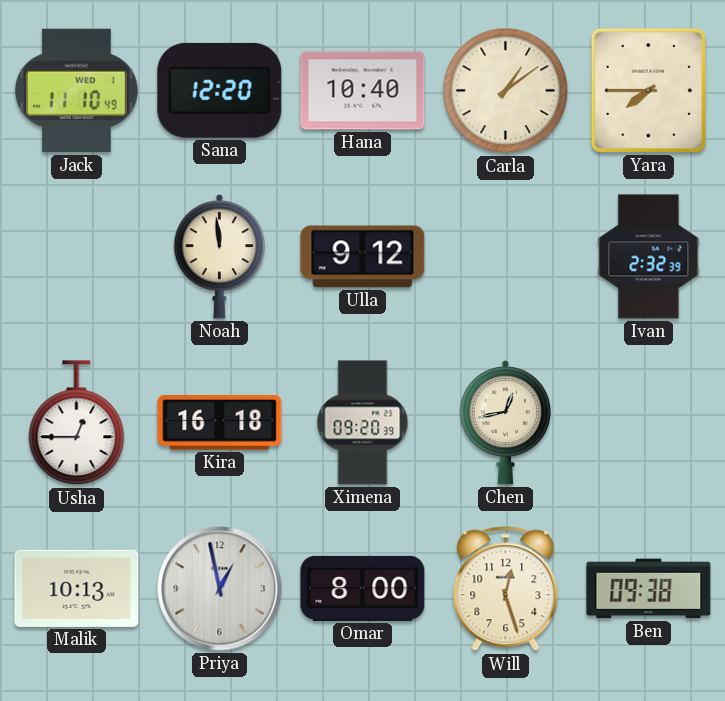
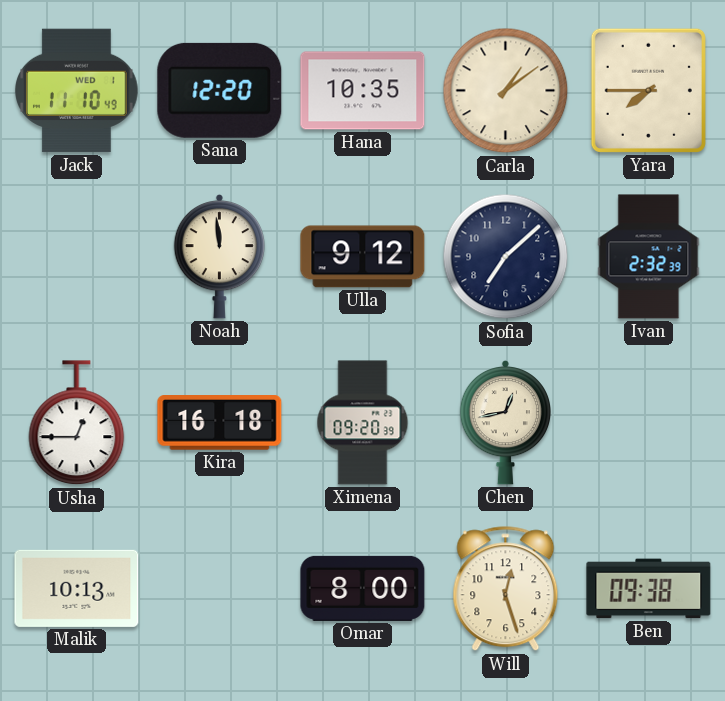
Hana: 10:40 -> 10:35
Sofia: none -> 7:08
Priya: 12:58 -> none
